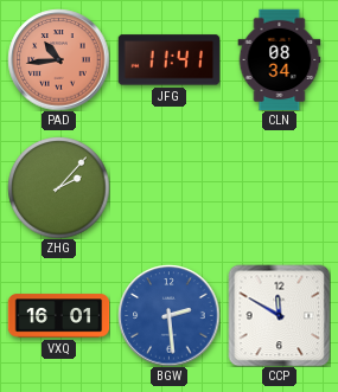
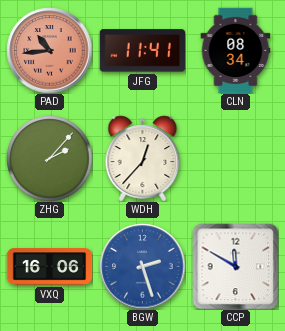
WDH: none -> 12:37
VXQ: 16:01 -> 16:06
BGW: 2:29 -> 2:27
